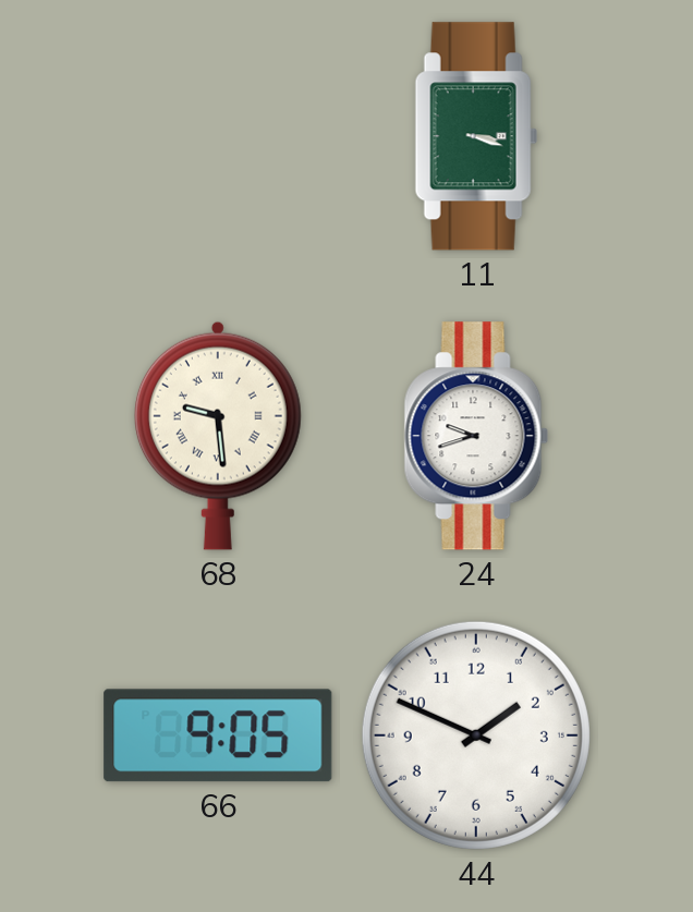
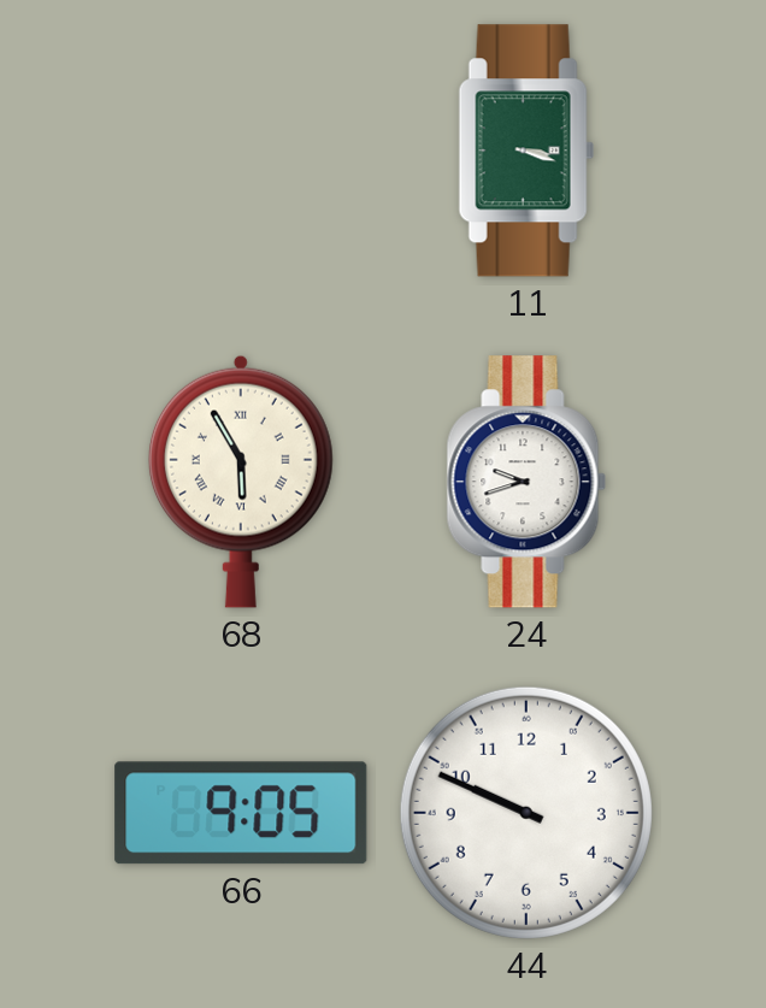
68: 9:29 -> 5:55
44: 1:49 -> 9:49
